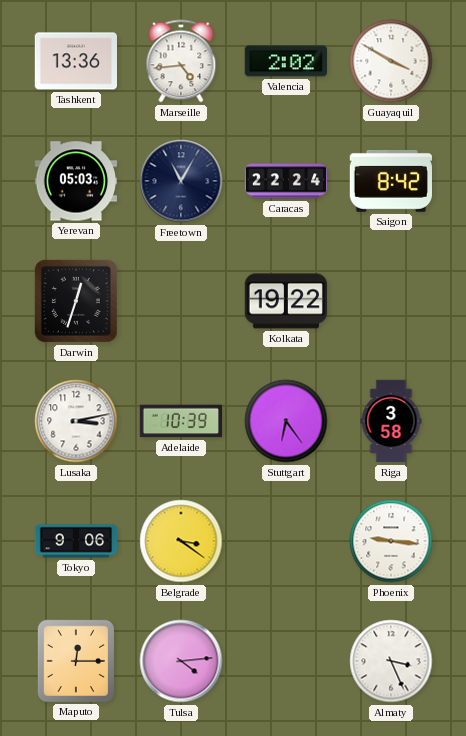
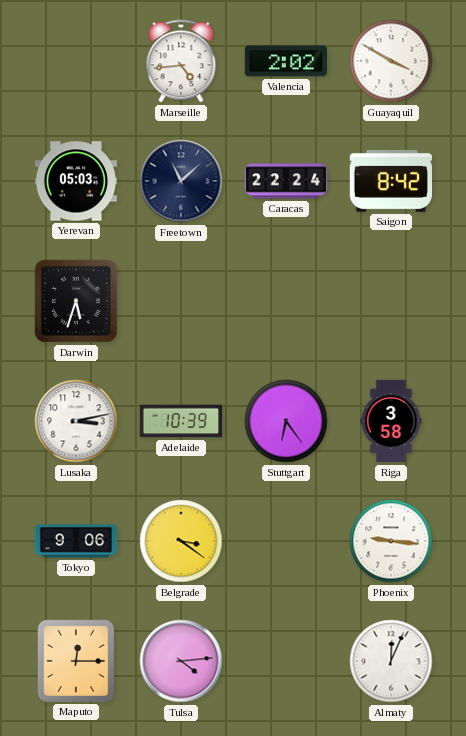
Tashkent: 13:36 -> none
Freetown: 11:05 -> 11:08
Darwin: 12:33 -> 5:33
Kolkata: 19:22 -> none
Almaty: 3:26 -> 12:04
